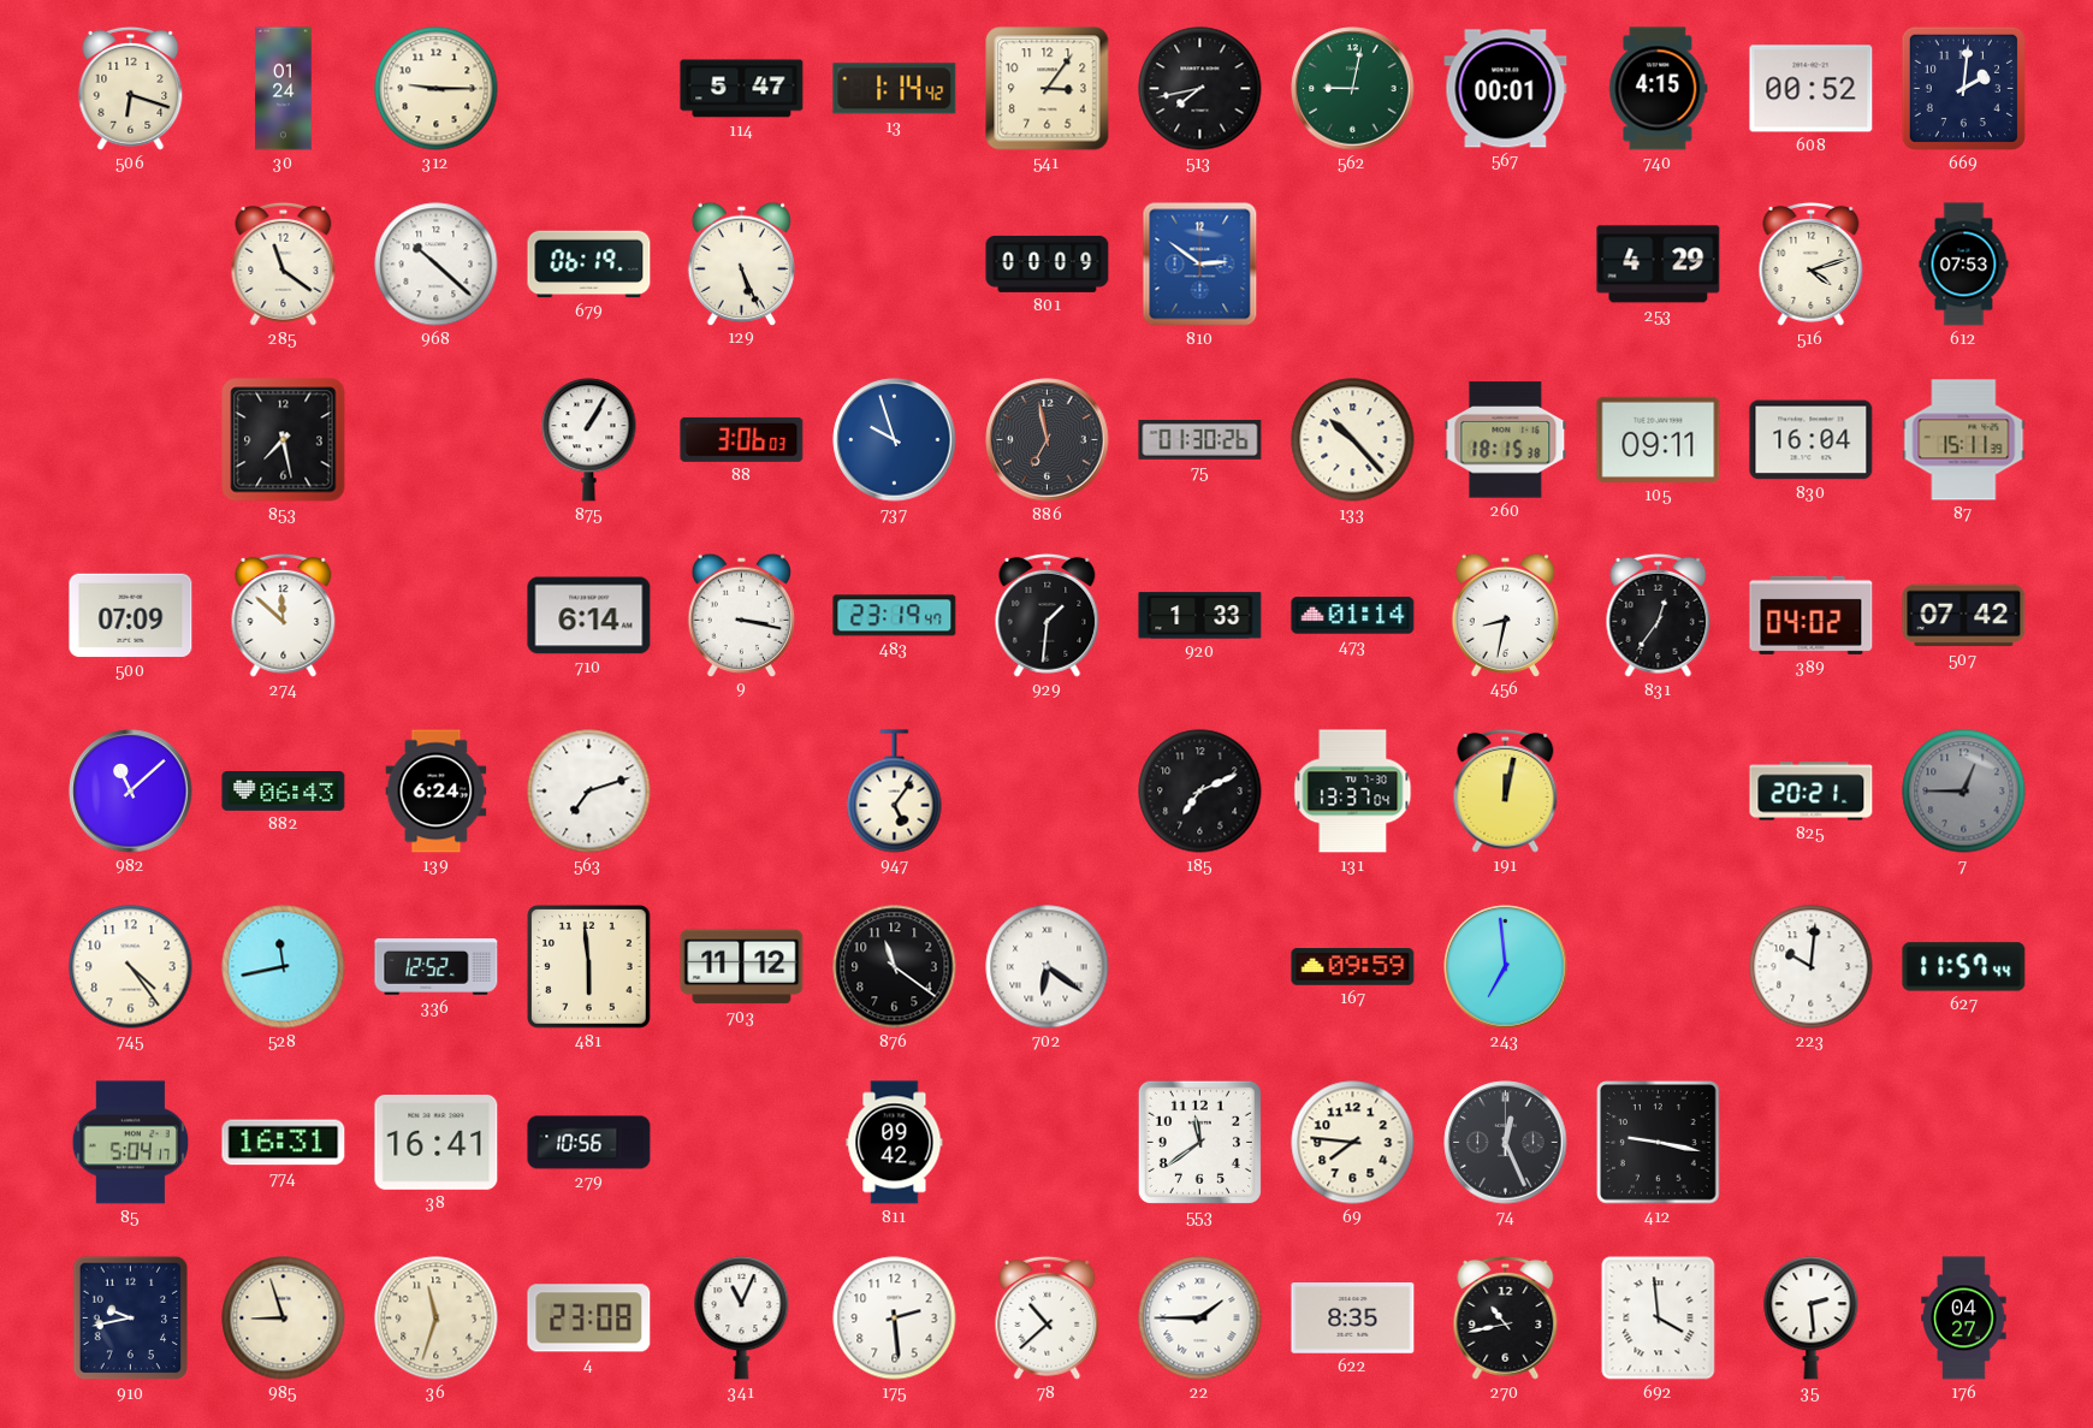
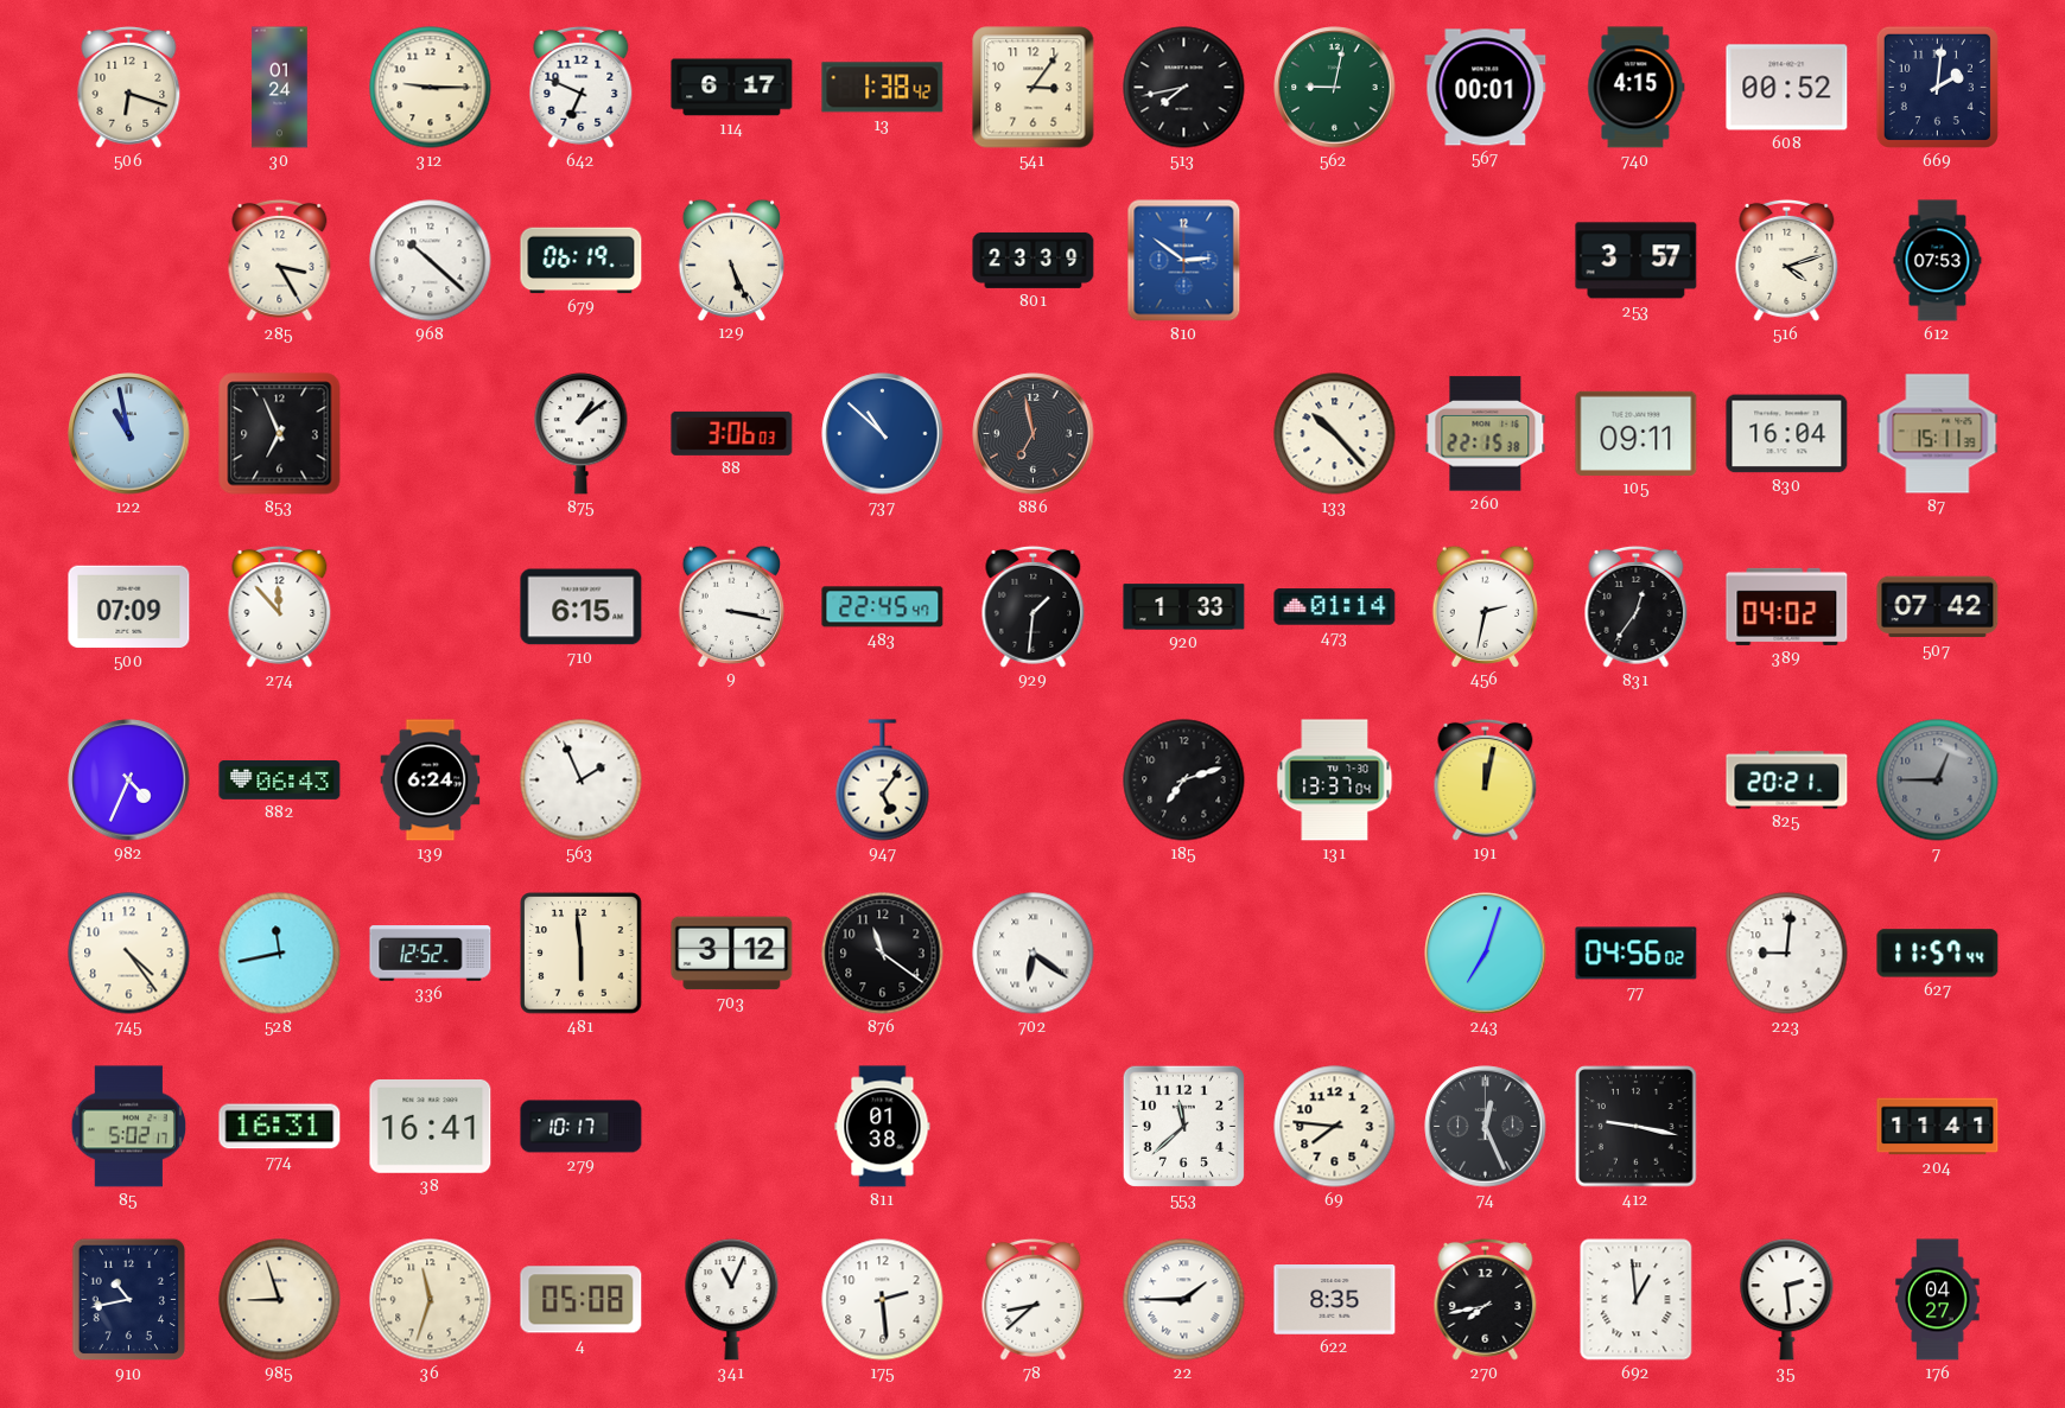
642: none -> 6:49
114: 5:47 -> 6:17
13: 1:14 -> 1:38
285: 11:21 -> 3:25
801: 00:09 -> 23:39
253: 4:29 -> 3:57
122: none -> 10:58
853: 7:28 -> 6:56
875: 1:05 -> 1:09
737: 9:57 -> 10:52
75: 01:30 -> none
260: 18:15 -> 22:15
274: 11:52 -> 11:53
710: 6:14 -> 6:15
483: 23:19 -> 22:45
456: 8:32 -> 2:32
982: 11:08 -> 4:34
563: 7:12 -> 1:56
185: 7:11 -> 7:12
703: 11:12 -> 3:12
167: 09:59 -> none
243: 6:59 -> 7:03
77: none -> 04:56
223: 10:01 -> 9:01
85: 5:04 -> 5:02
279: 10:56 -> 10:17
811: 09:42 -> 01:38
553: 11:39 -> 11:38
204: none -> 11:41
910: 9:43 -> 10:43
4: 23:08 -> 05:08
78: 10:38 -> 8:38
270: 10:43 -> 7:43
692: 3:59 -> 12:59
